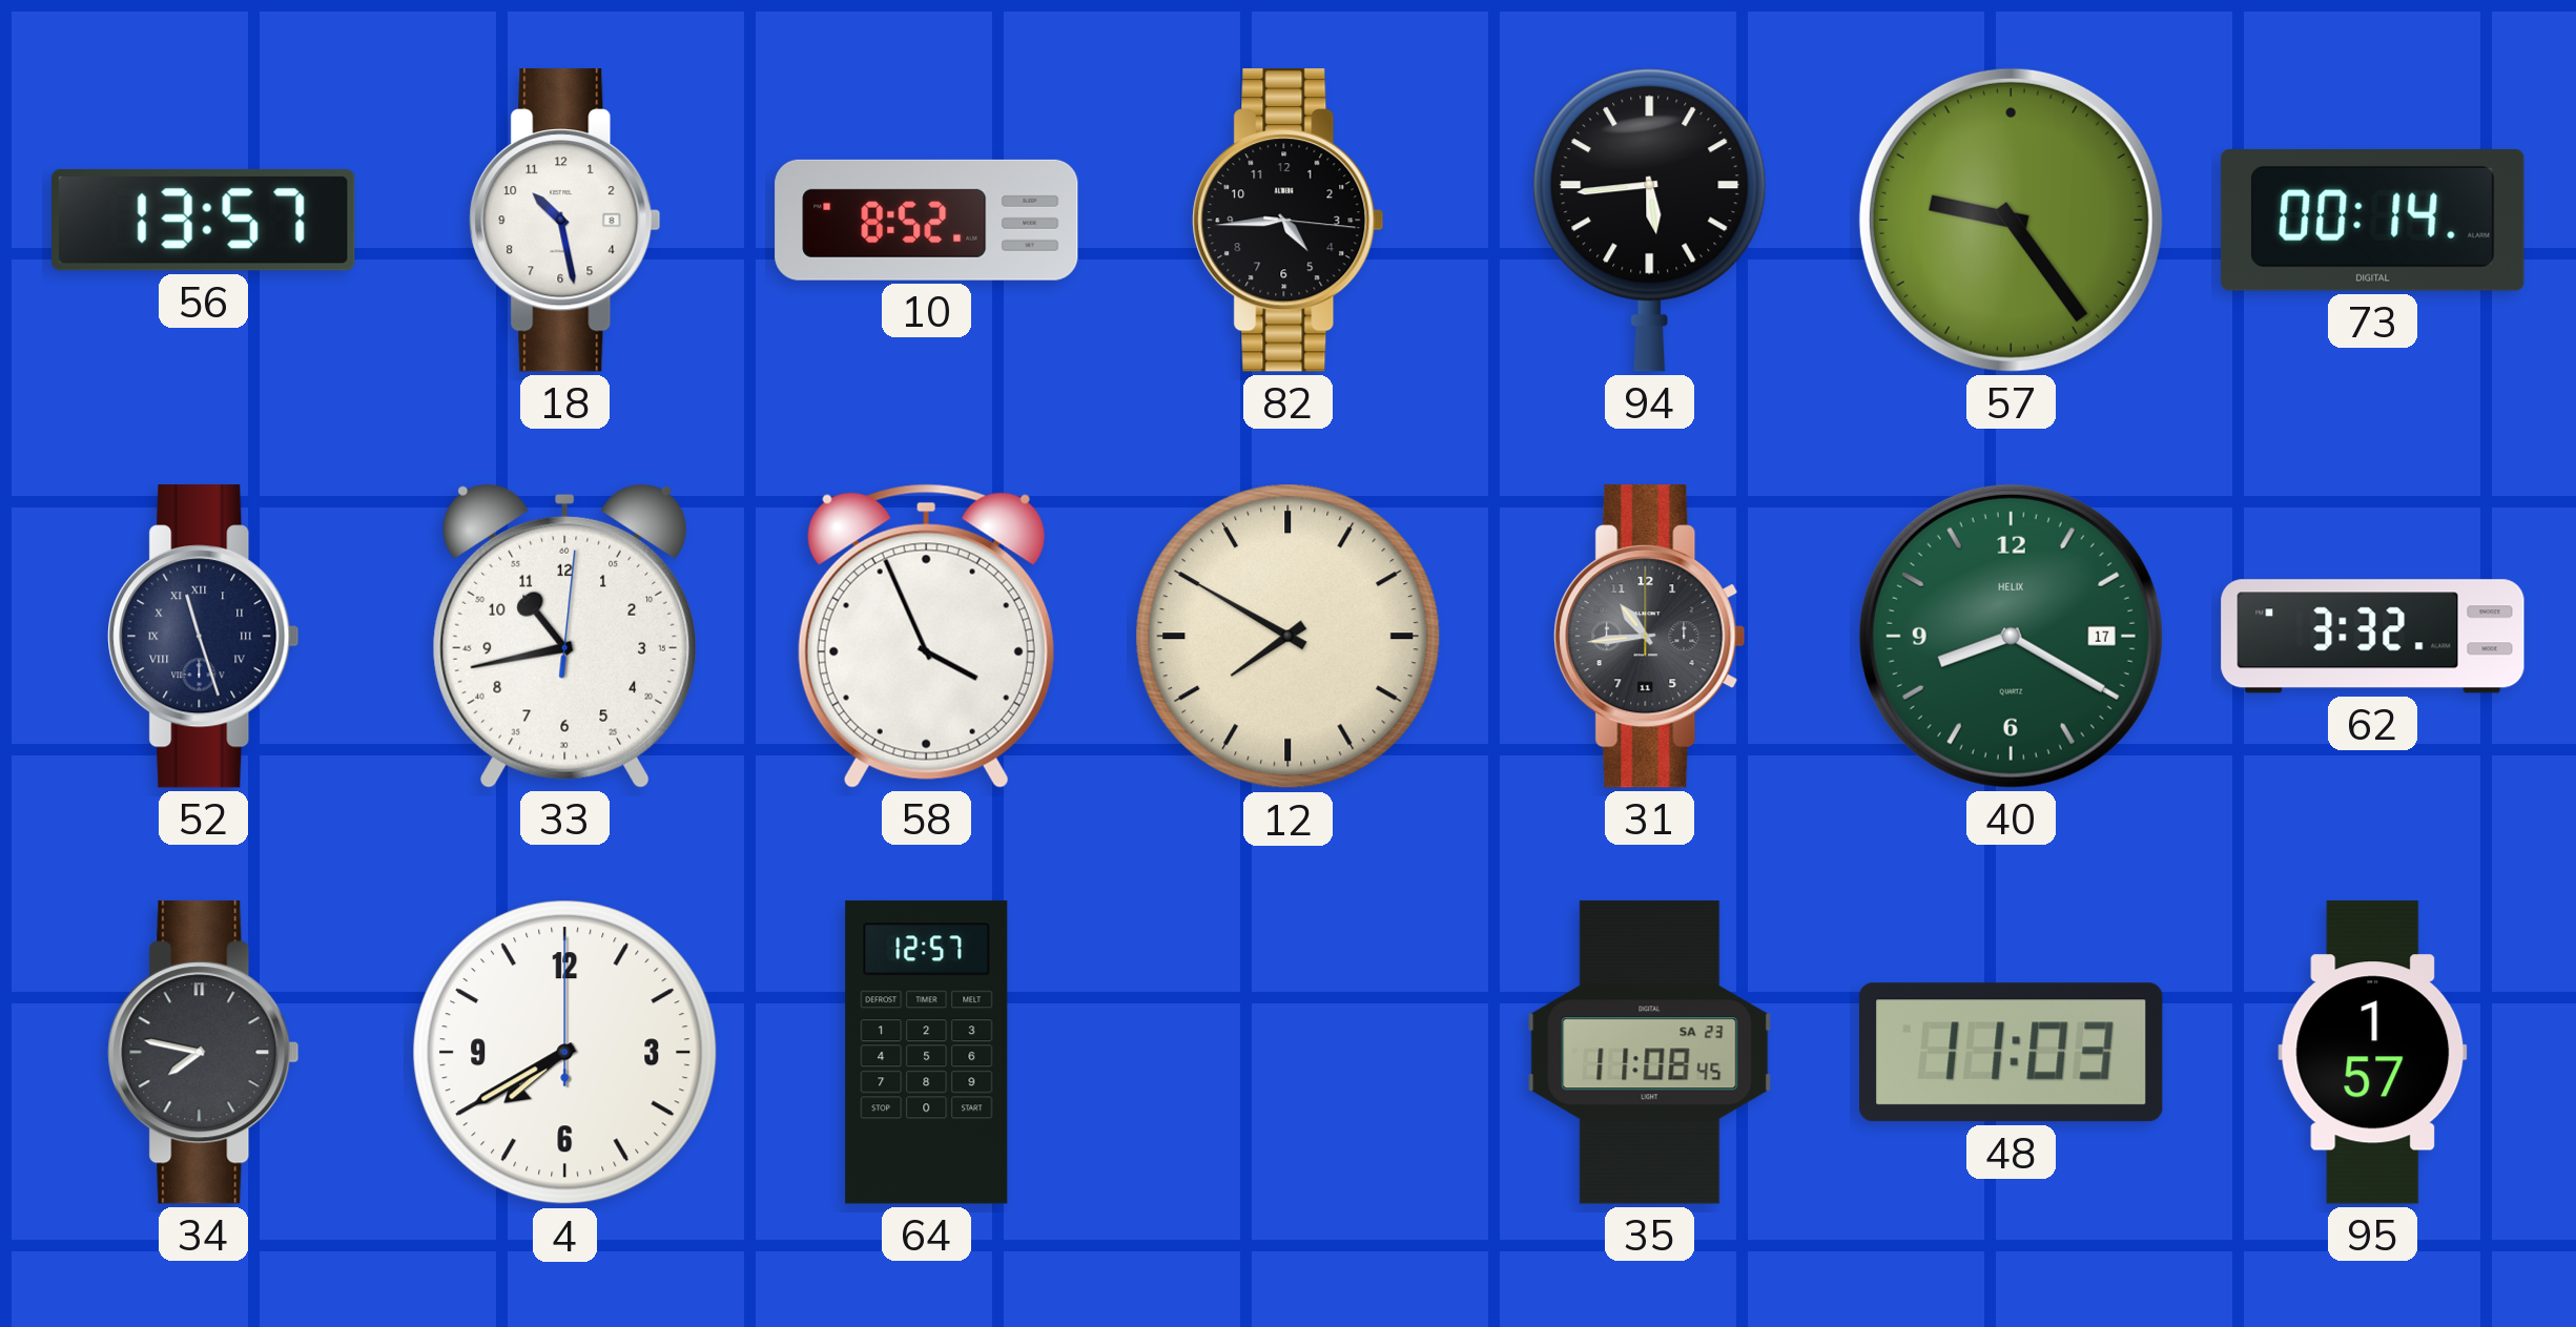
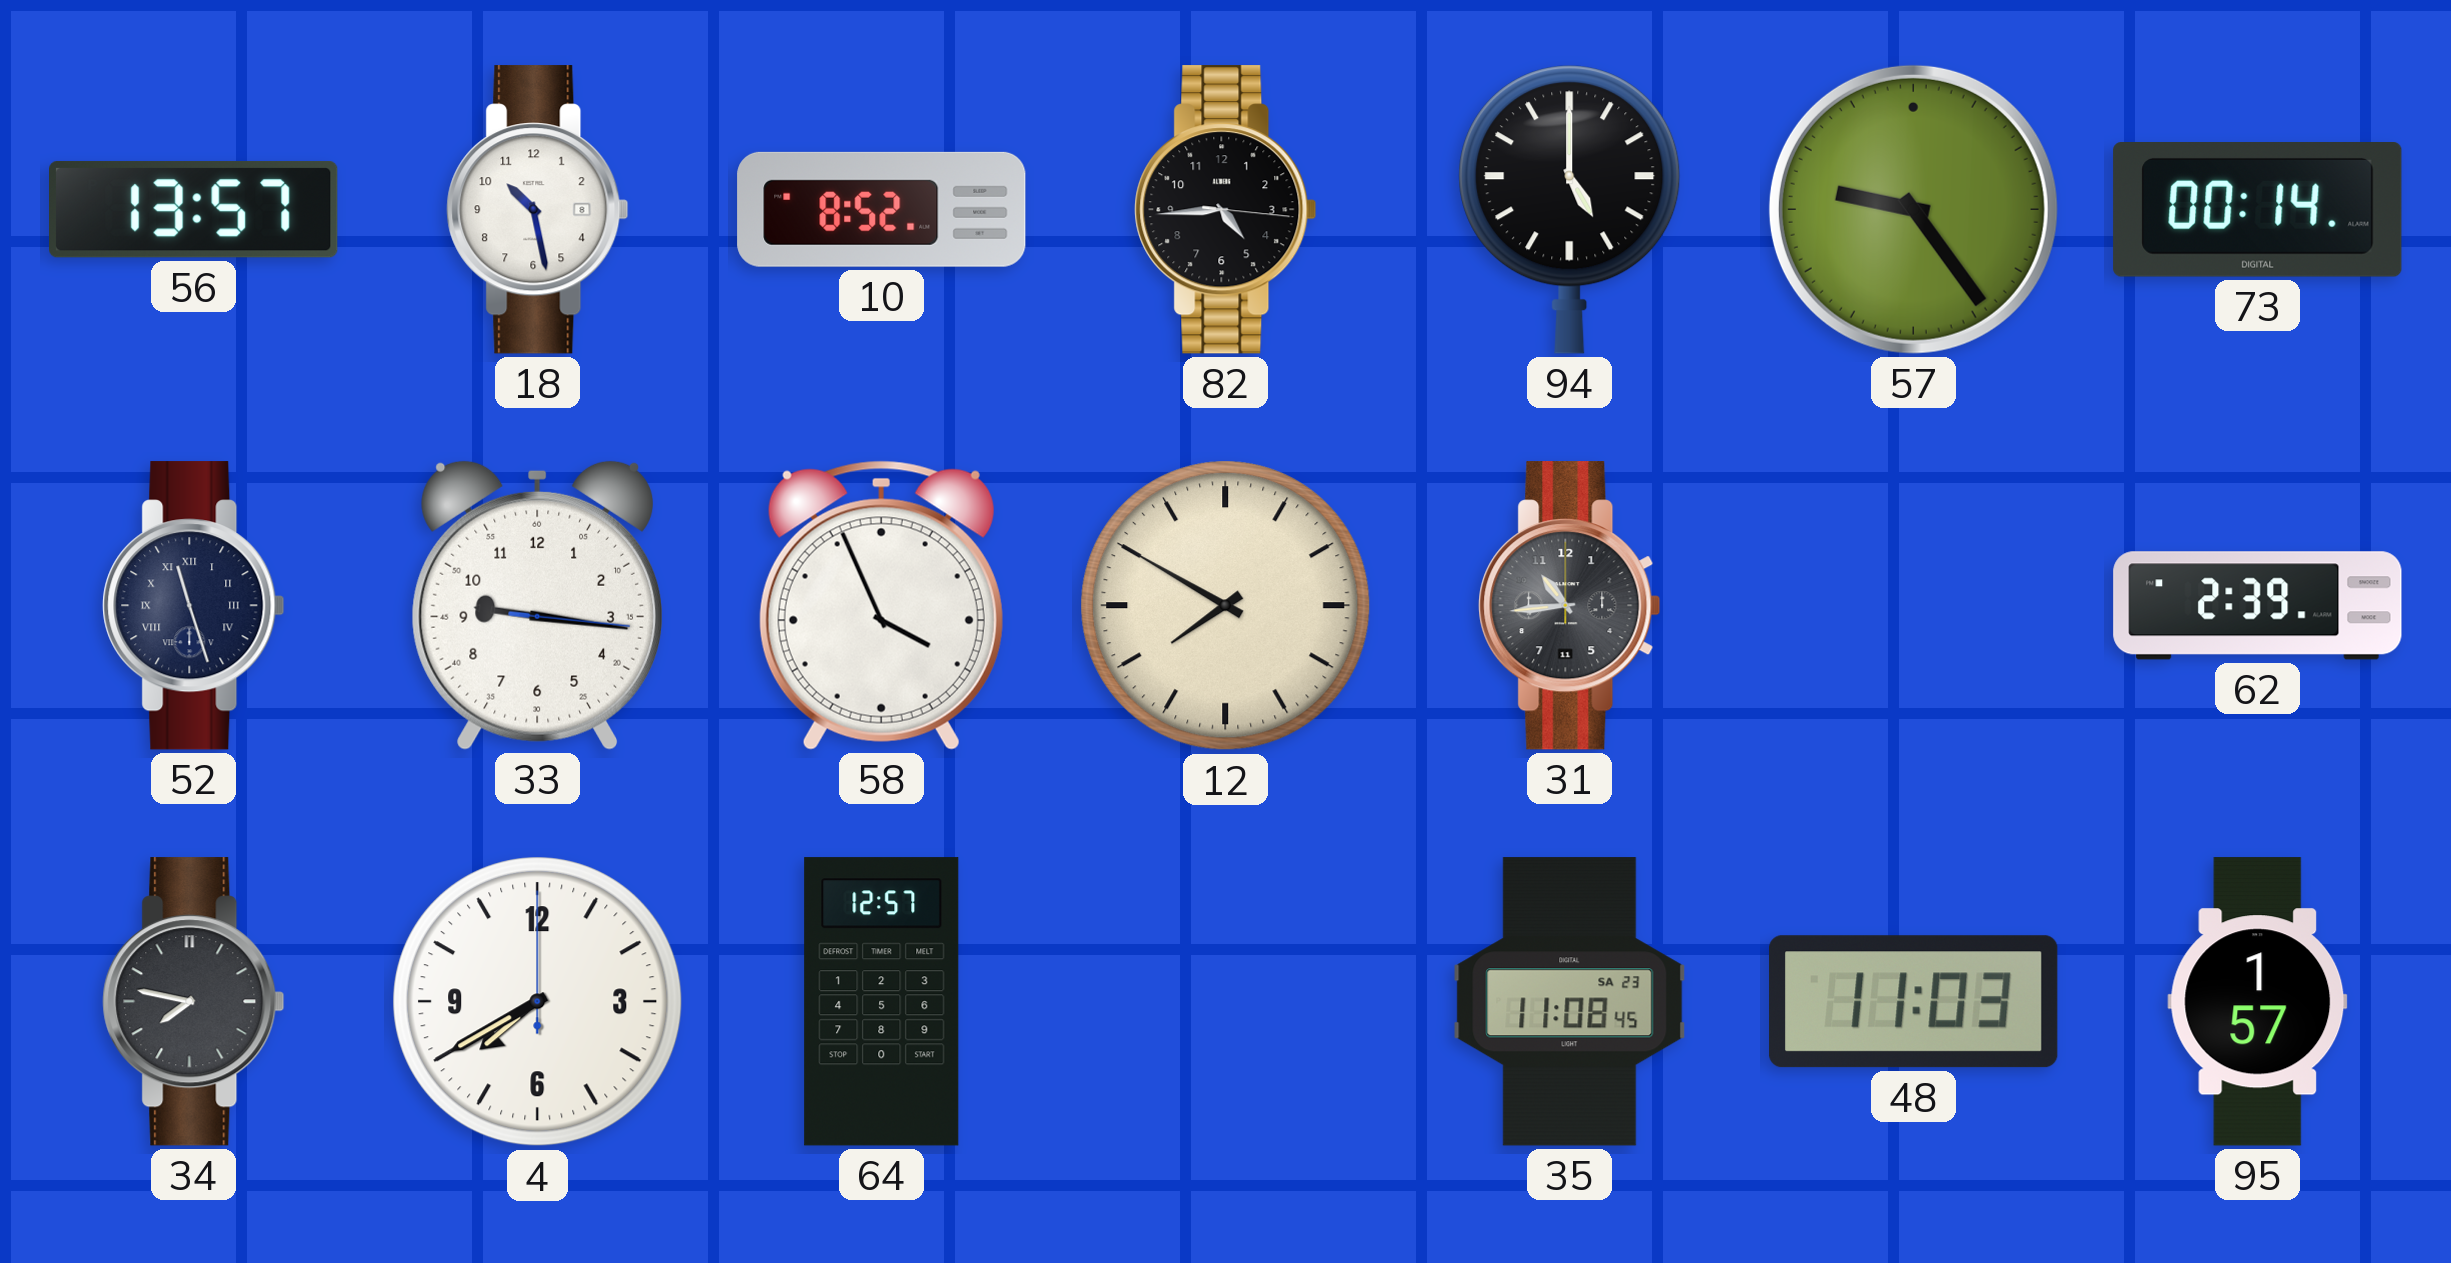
94: 5:44 -> 5:00
33: 10:43 -> 9:16
40: 8:20 -> none
62: 3:32 -> 2:39
